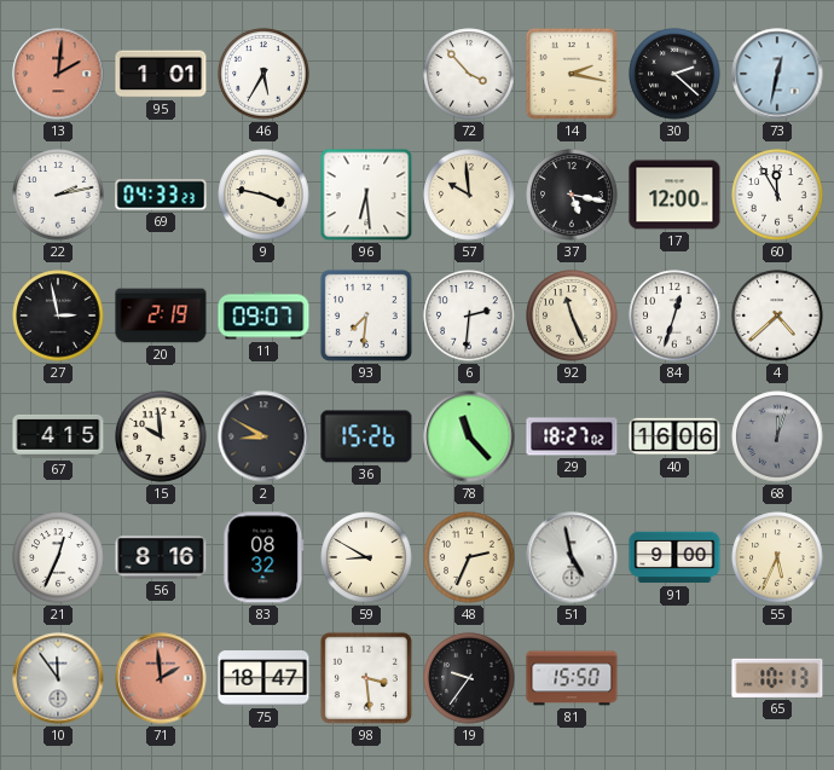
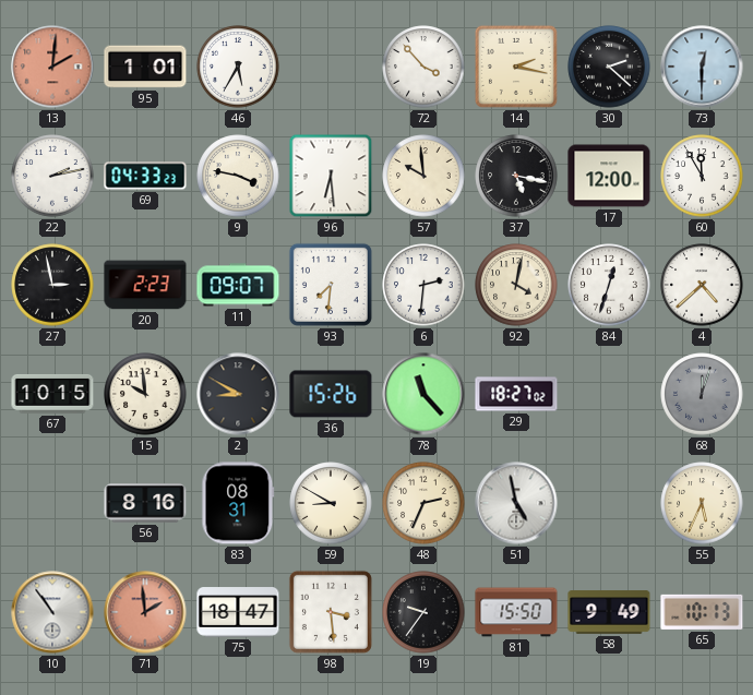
73: 12:32 -> 12:30
20: 2:19 -> 2:23
92: 11:26 -> 4:02
67: 4:15 -> 10:15
40: 16:06 -> none
21: 12:34 -> none
83: 08:32 -> 08:31
91: 9:00 -> none
10: 11:54 -> 10:54
58: none -> 9:49
